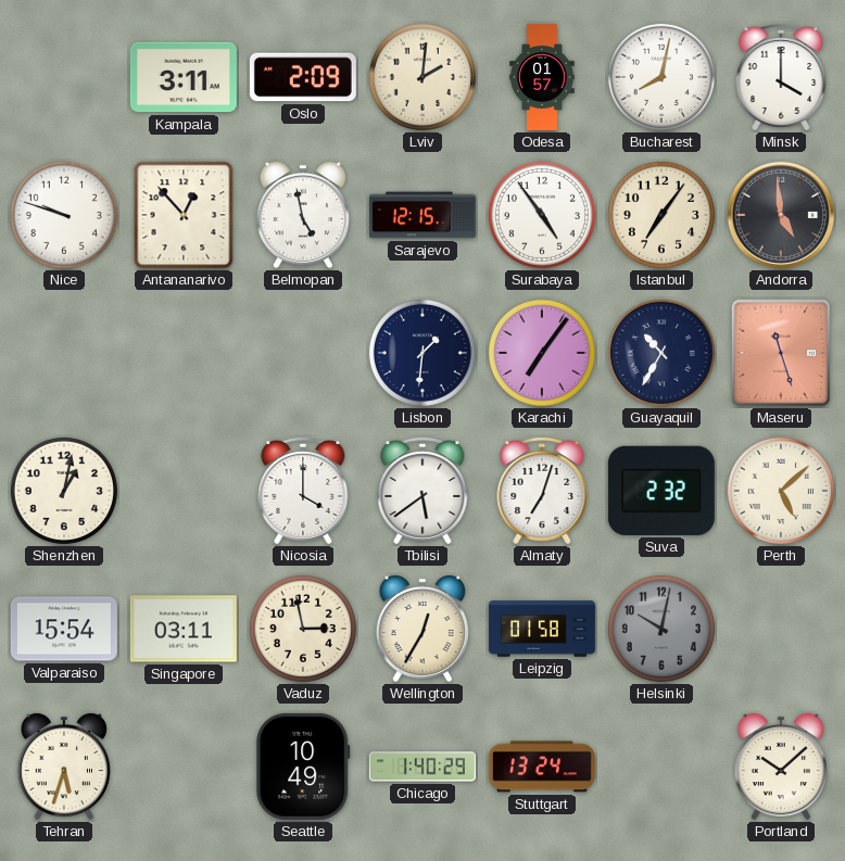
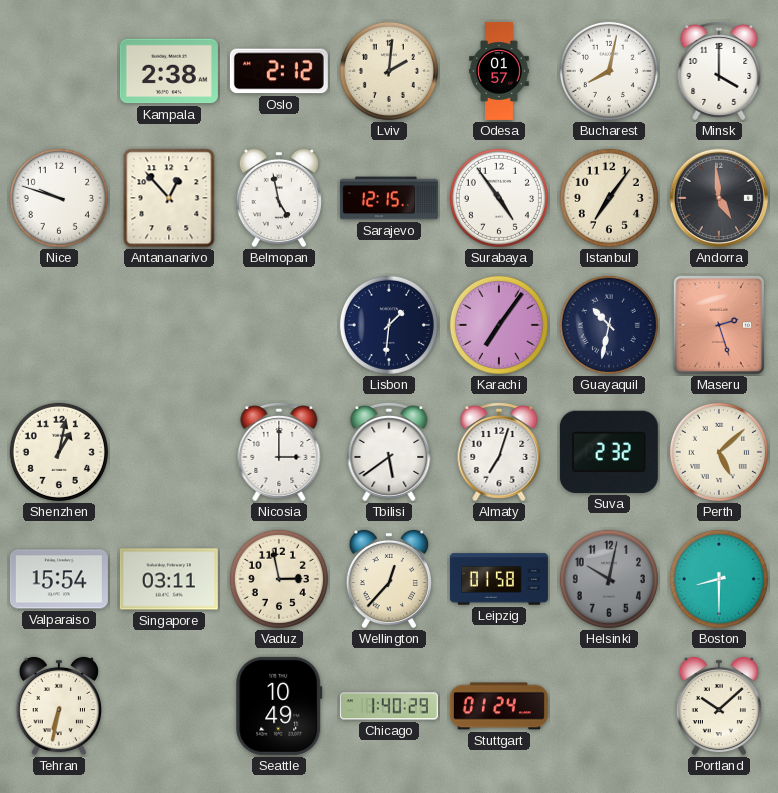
Kampala: 3:11 -> 2:38
Oslo: 2:09 -> 2:12
Guayaquil: 10:35 -> 10:32
Maseru: 11:27 -> 2:27
Nicosia: 4:00 -> 3:00
Wellington: 12:35 -> 12:37
Boston: none -> 8:30
Tehran: 5:33 -> 6:32
Stuttgart: 13:24 -> 01:24
